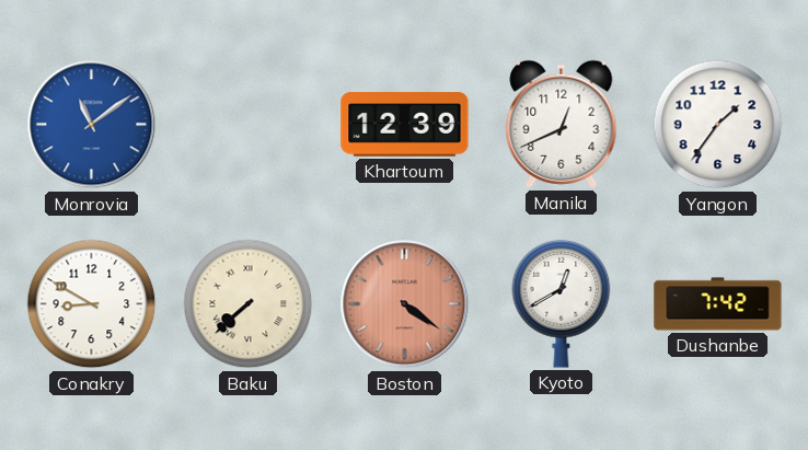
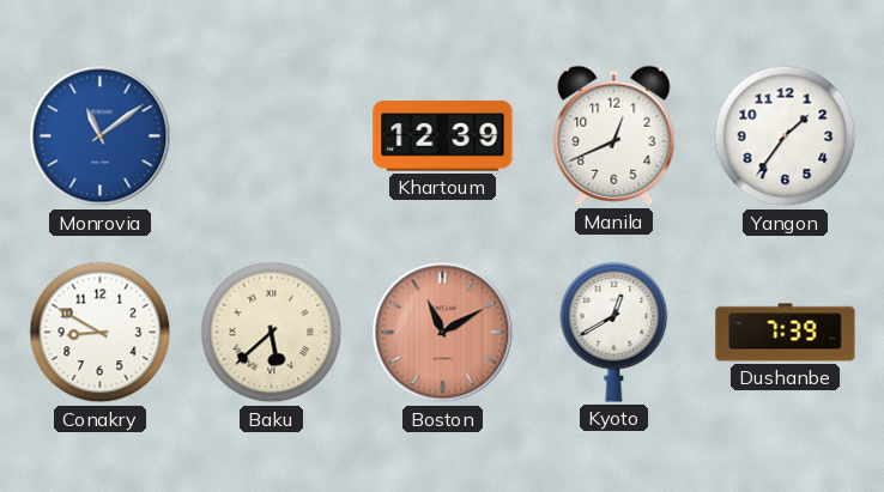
Baku: 7:38 -> 5:38
Boston: 4:21 -> 11:10
Dushanbe: 7:42 -> 7:39
